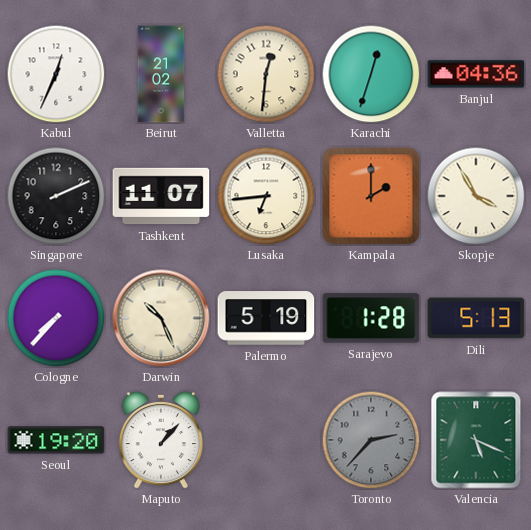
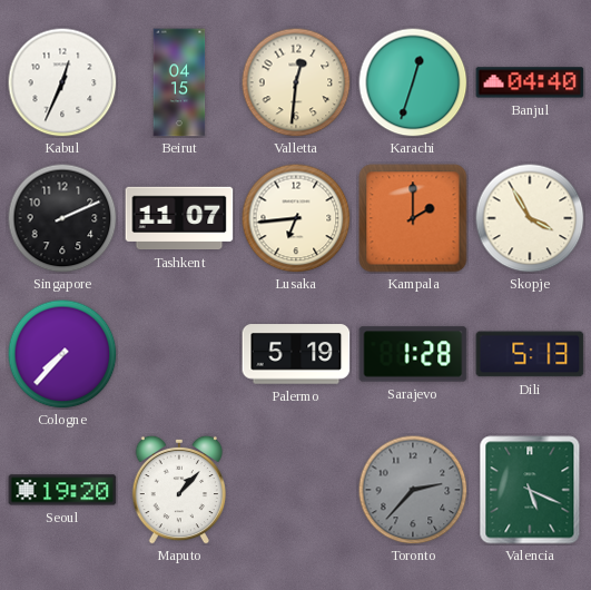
Beirut: 21:02 -> 04:15
Banjul: 04:36 -> 04:40
Darwin: 10:26 -> none
